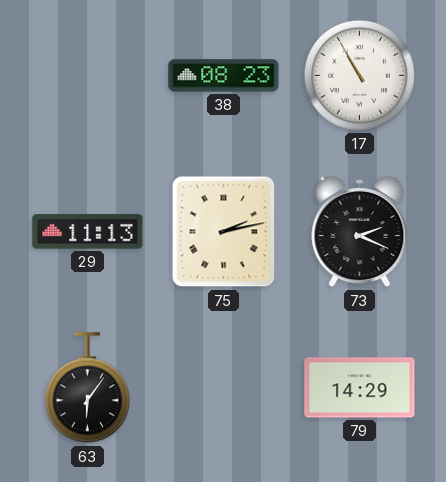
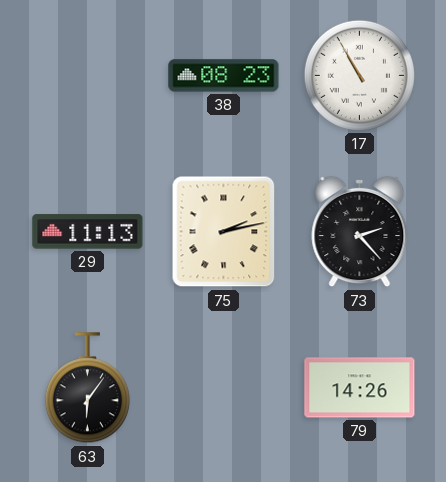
73: 2:19 -> 2:23
79: 14:29 -> 14:26
